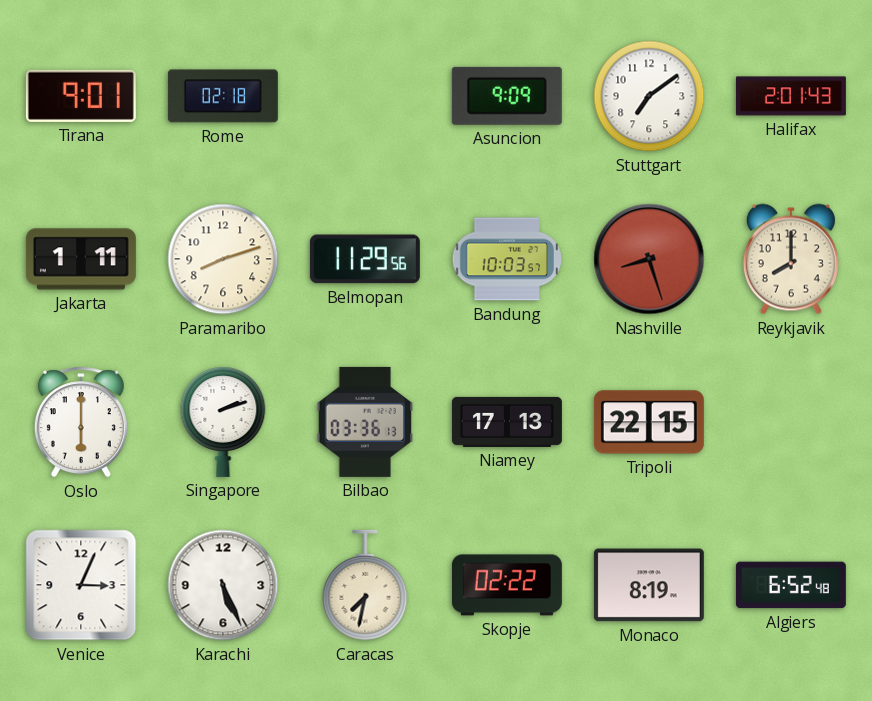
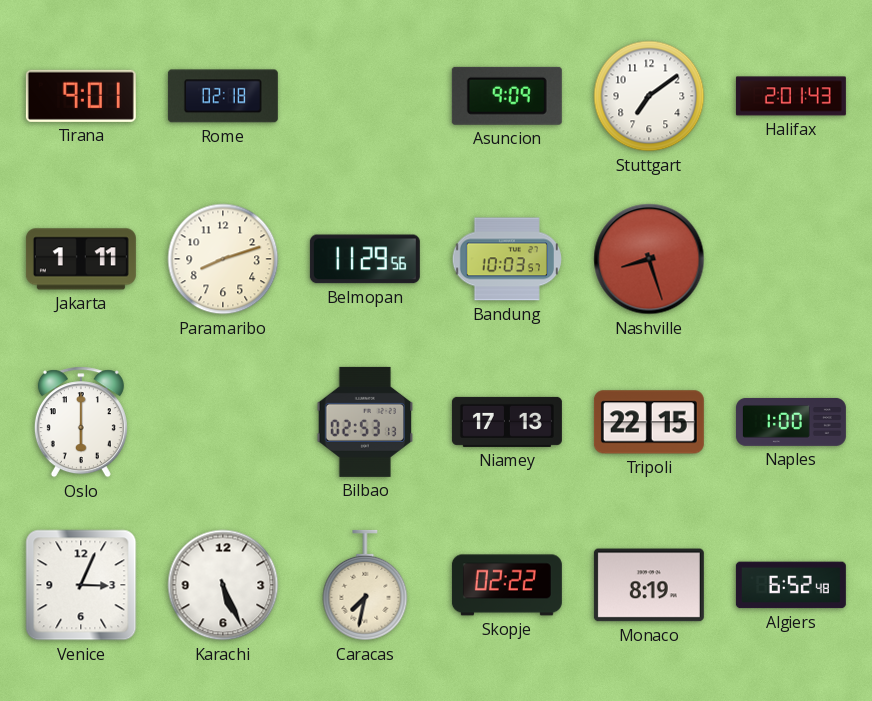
Reykjavik: 8:00 -> none
Singapore: 2:12 -> none
Bilbao: 03:36 -> 02:53
Naples: none -> 1:00
